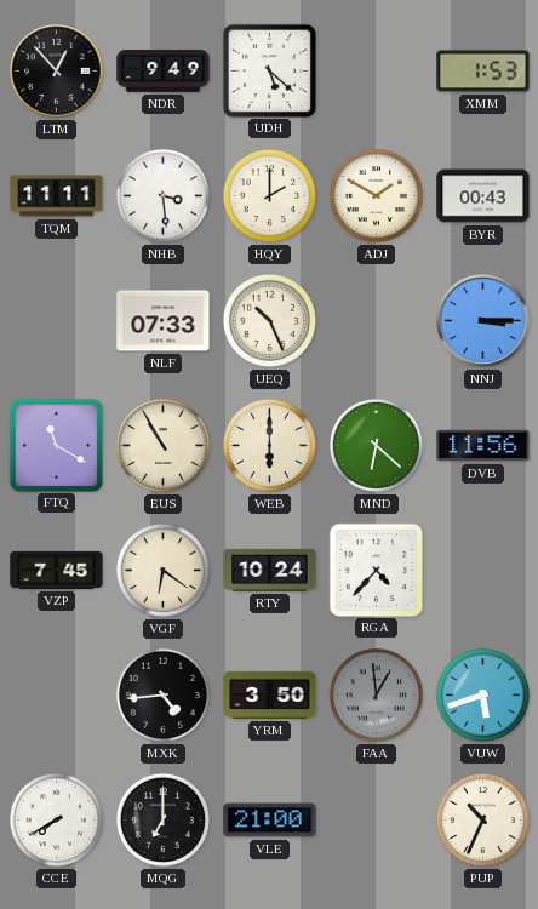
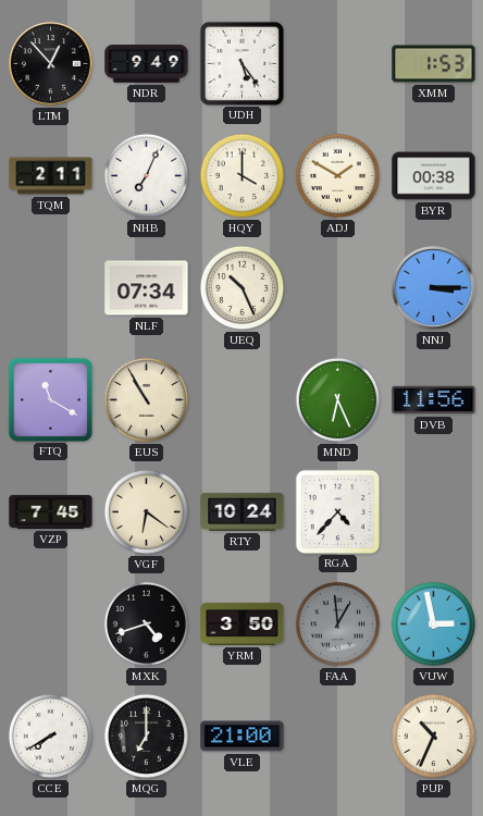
UDH: 5:22 -> 5:24
TQM: 11:11 -> 2:11
NHB: 3:29 -> 7:04
HQY: 2:00 -> 4:00
BYR: 00:43 -> 00:38
NLF: 07:33 -> 07:34
WEB: 6:00 -> none
MND: 6:22 -> 6:26
MXK: 4:44 -> 4:42
VUW: 5:42 -> 2:58
